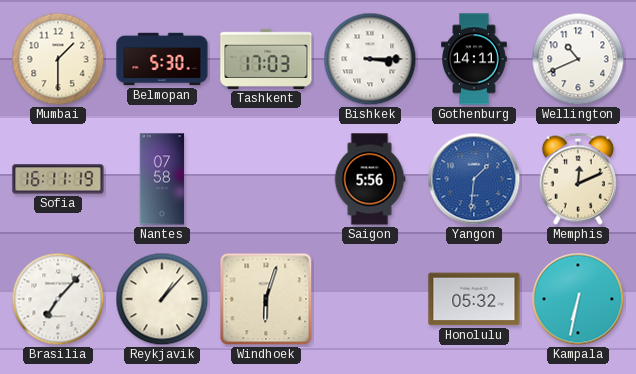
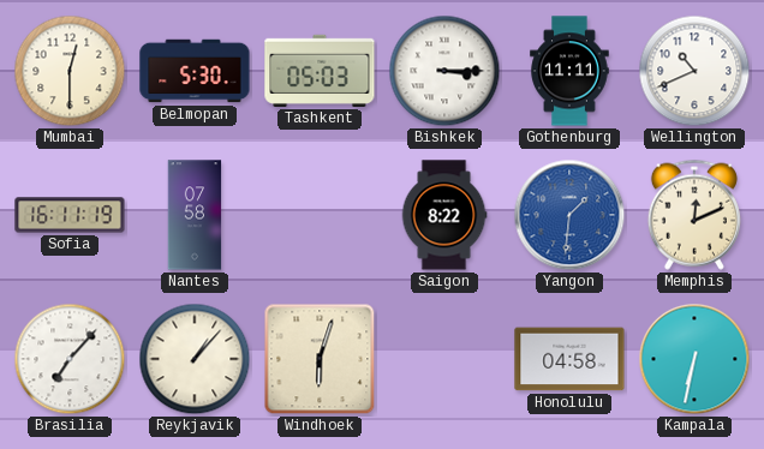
Mumbai: 1:30 -> 12:30
Tashkent: 17:03 -> 05:03
Gothenburg: 14:11 -> 11:11
Saigon: 5:56 -> 8:22
Honolulu: 05:32 -> 04:58
